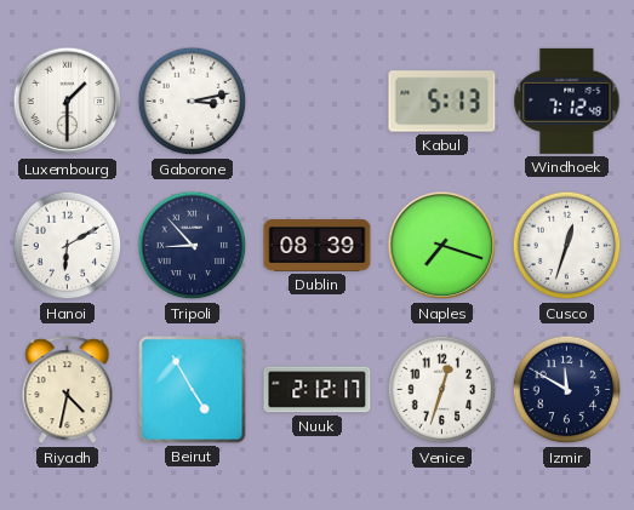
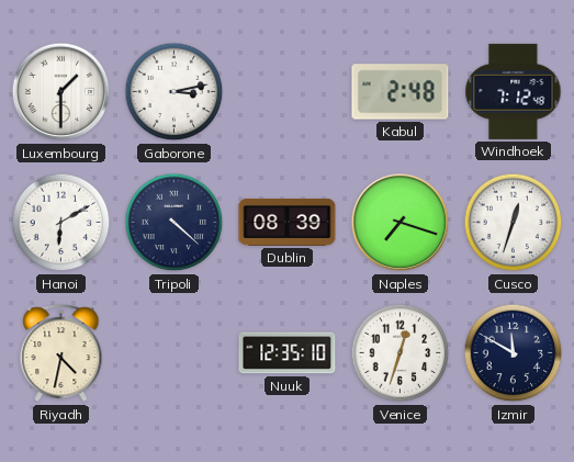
Kabul: 5:13 -> 2:48
Tripoli: 8:53 -> 4:22
Beirut: 4:55 -> none
Nuuk: 2:12 -> 12:35
